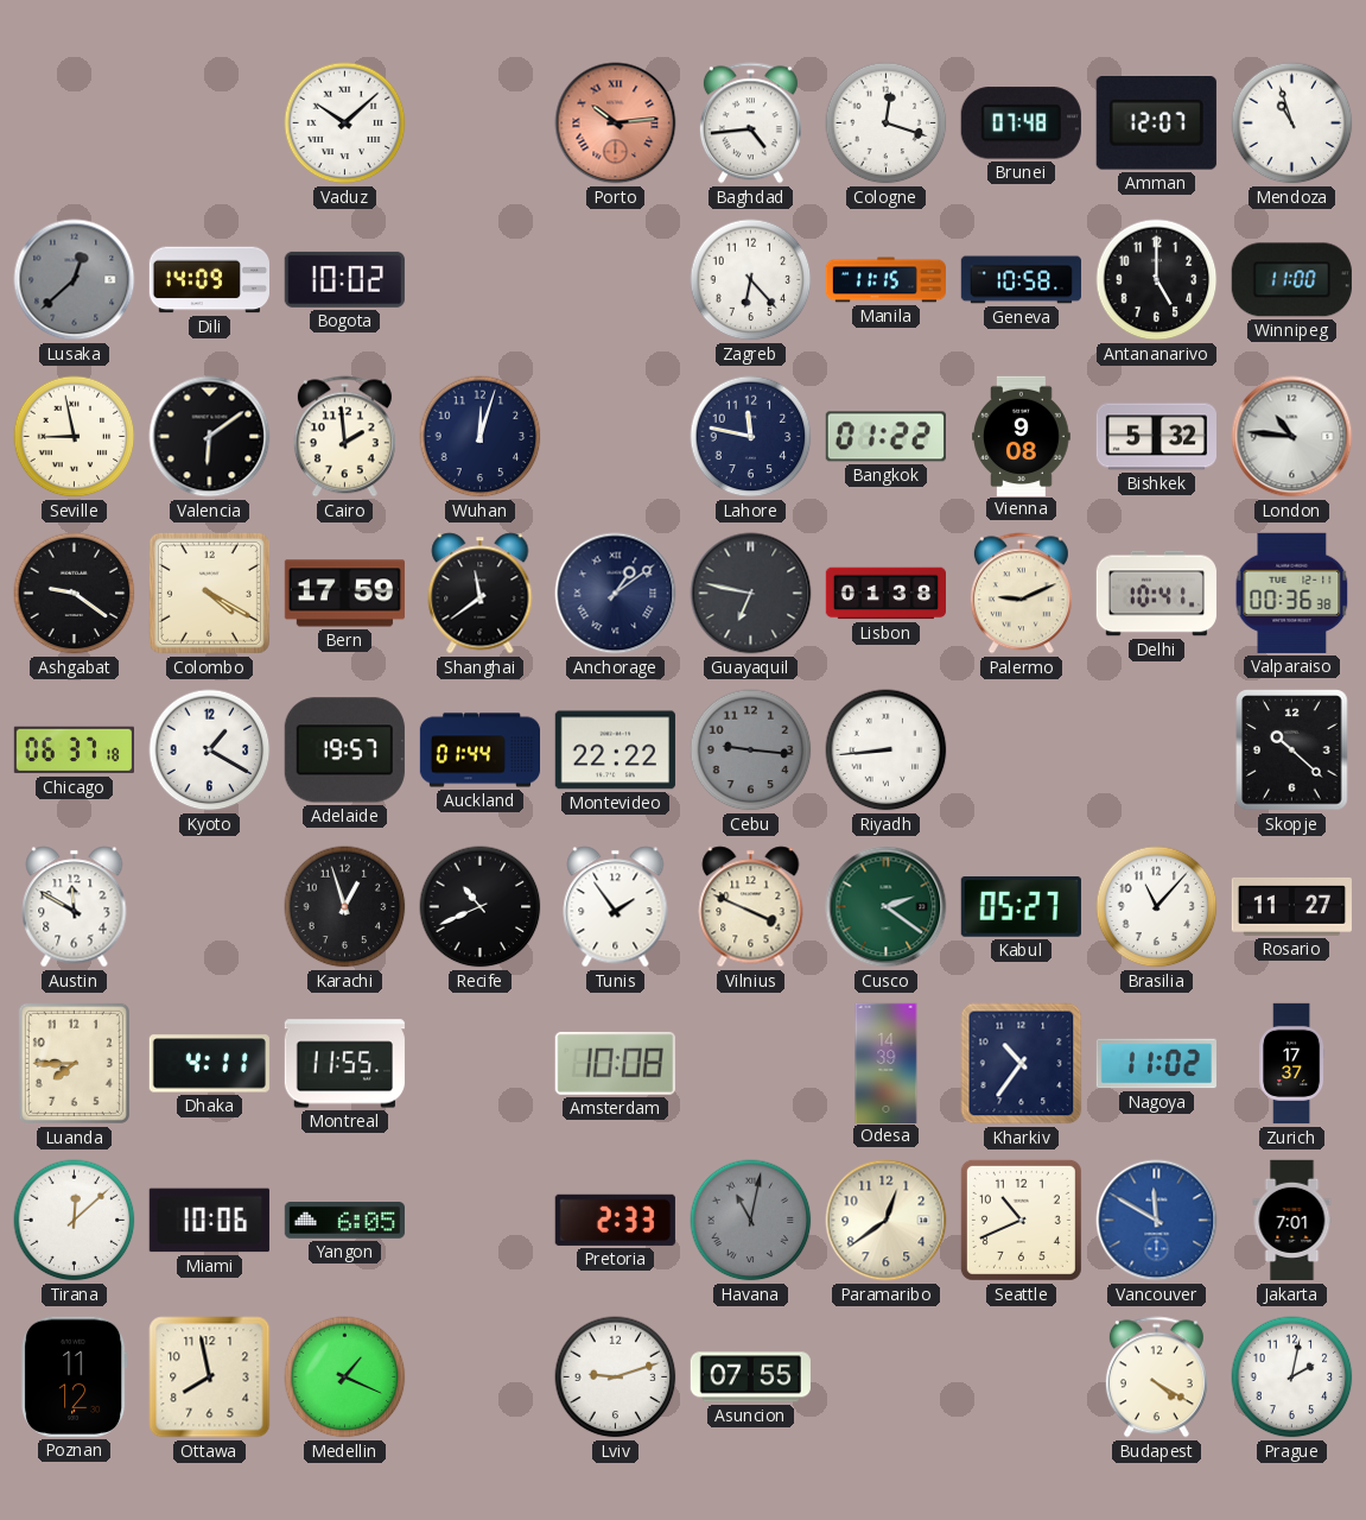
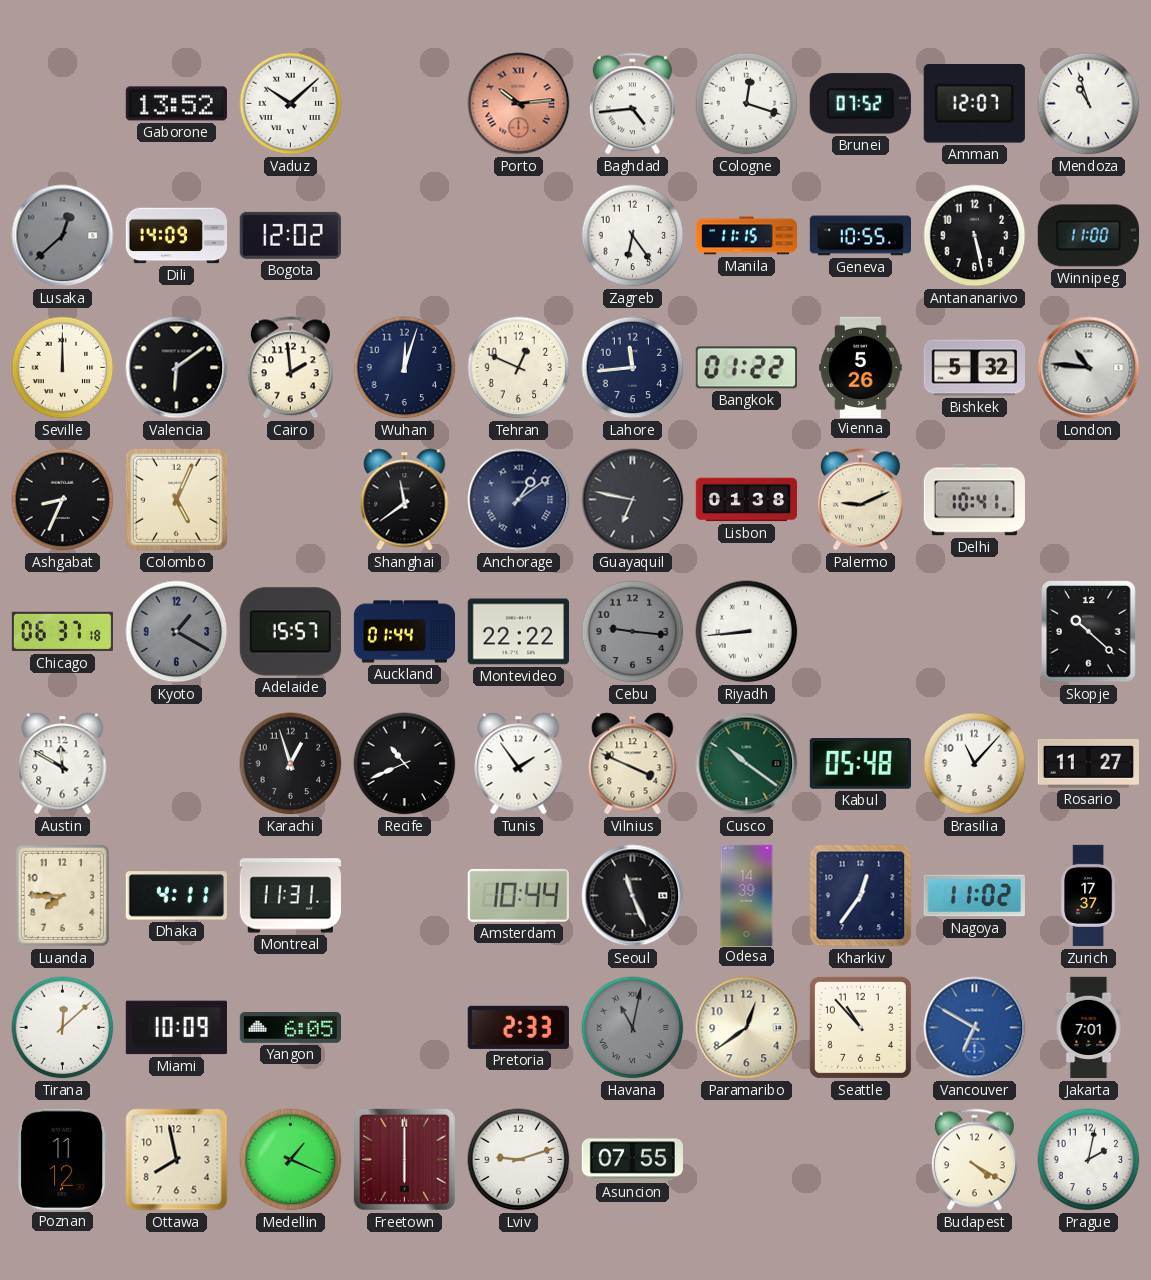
Gaborone: none -> 13:52
Brunei: 07:48 -> 07:52
Bogota: 10:02 -> 12:02
Zagreb: 6:23 -> 6:24
Geneva: 10:58 -> 10:55
Antananarivo: 5:00 -> 5:28
Seville: 8:58 -> 12:00
Tehran: none -> 12:49
Lahore: 11:47 -> 11:44
Vienna: 9:08 -> 5:26
Ashgabat: 9:21 -> 8:34
Colombo: 4:20 -> 5:04
Bern: 17:59 -> none
Valparaiso: 00:36 -> none
Kyoto dial: white -> grey
Adelaide: 19:57 -> 15:57
Cusco: 2:21 -> 10:21
Kabul: 05:27 -> 05:48
Montreal: 11:55 -> 11:31
Amsterdam: 10:08 -> 10:44
Seoul: none -> 11:26
Kharkiv: 10:36 -> 12:36
Miami: 10:06 -> 10:09
Seattle: 10:41 -> 10:53
Vancouver: 11:50 -> 6:50
Freetown: none -> 6:00
